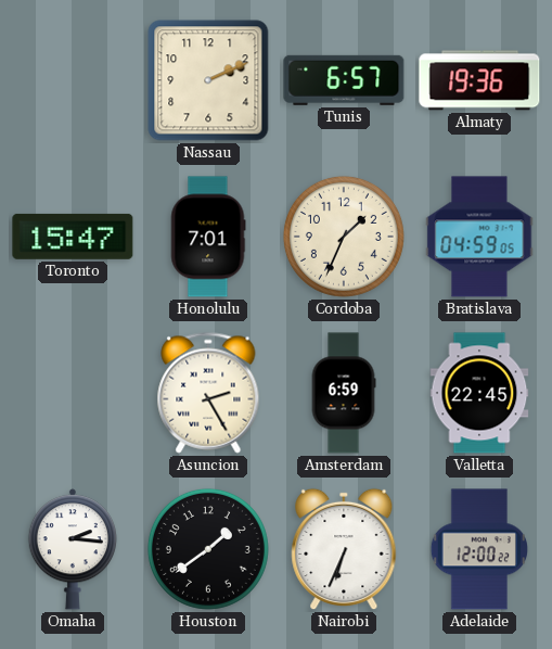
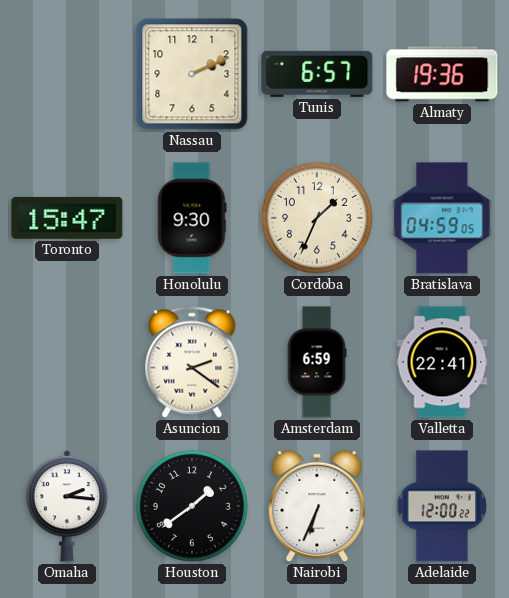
Honolulu: 7:01 -> 9:30
Asuncion: 2:25 -> 2:21
Valletta: 22:45 -> 22:41
